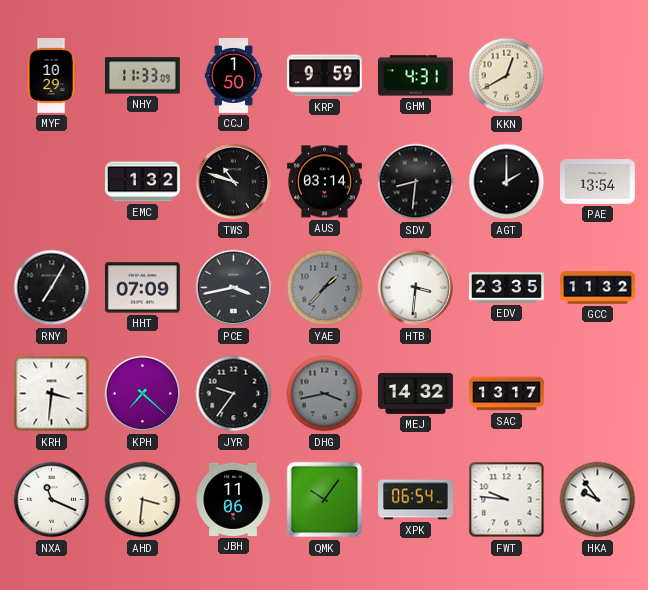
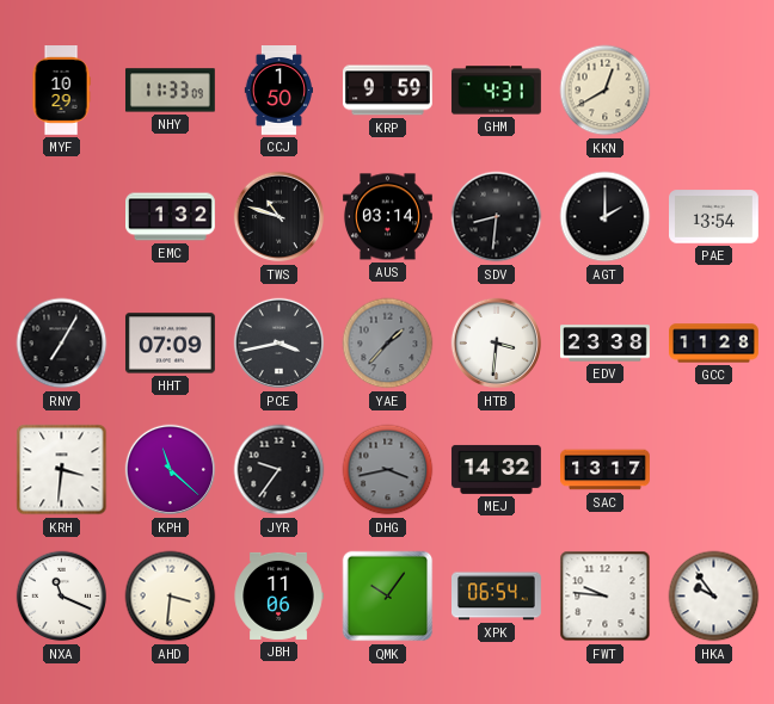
EDV: 23:35 -> 23:38
GCC: 11:32 -> 11:28
KPH: 7:22 -> 11:22
